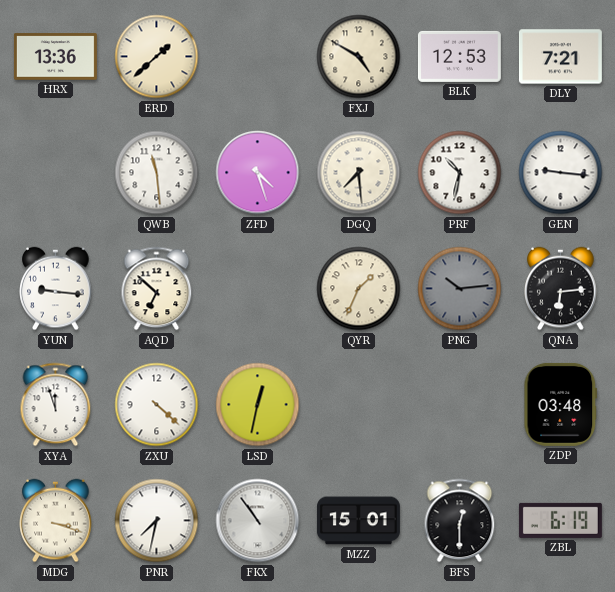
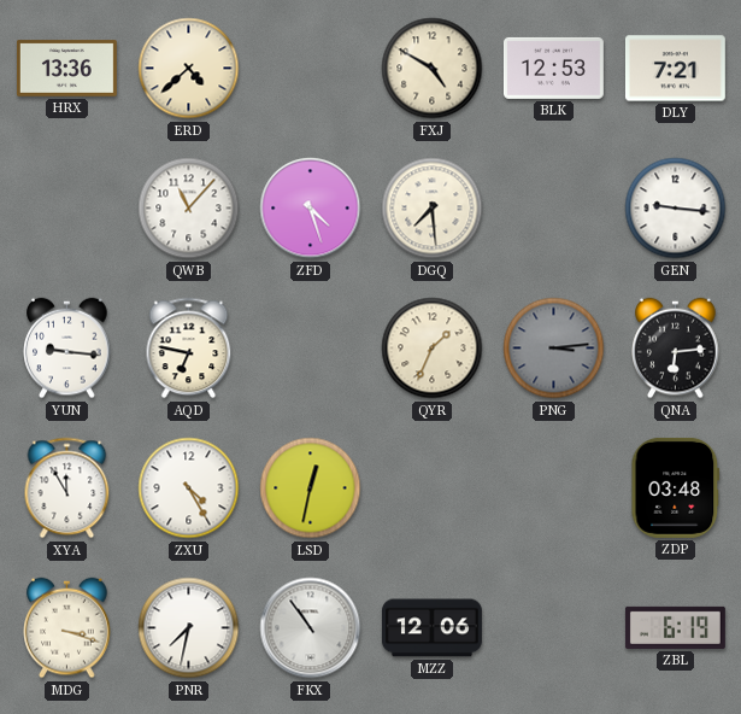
ERD: 1:38 -> 4:38
QWB: 11:29 -> 11:07
PRF: 10:32 -> none
AQD: 6:52 -> 6:47
PNG: 10:14 -> 3:14
XYA: 11:57 -> 11:55
ZXU: 4:22 -> 4:25
MZZ: 15:01 -> 12:06
BFS: 12:30 -> none
